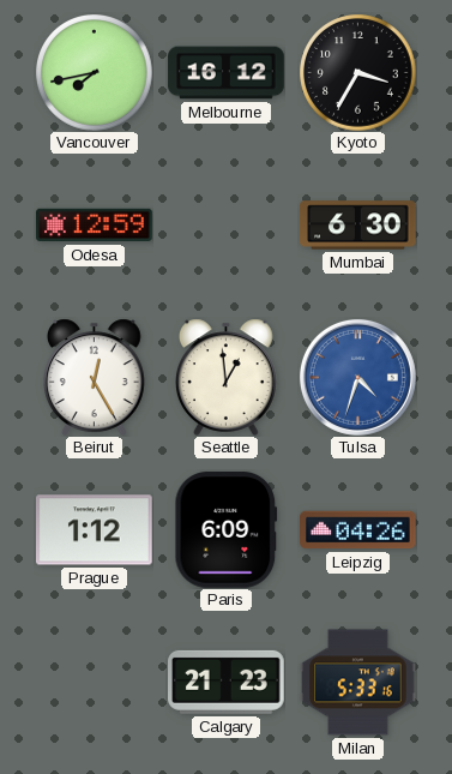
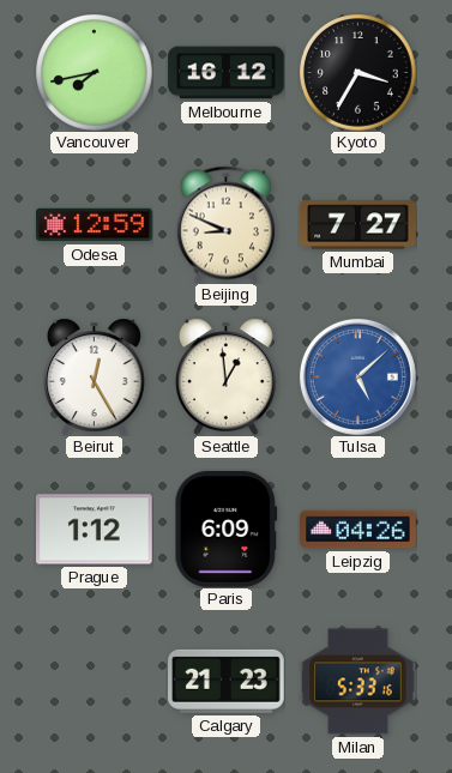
Beijing: none -> 8:49
Mumbai: 6:30 -> 7:27
Tulsa: 4:33 -> 5:08
